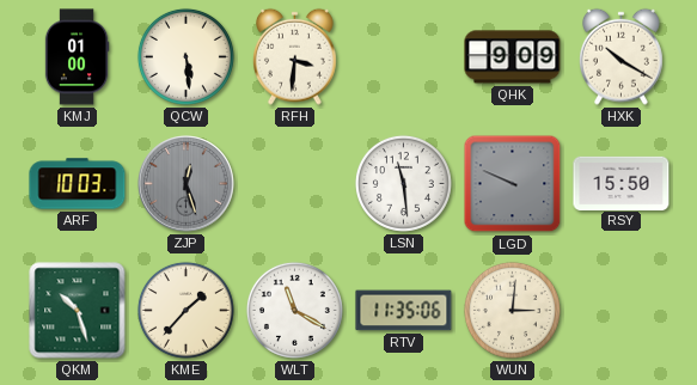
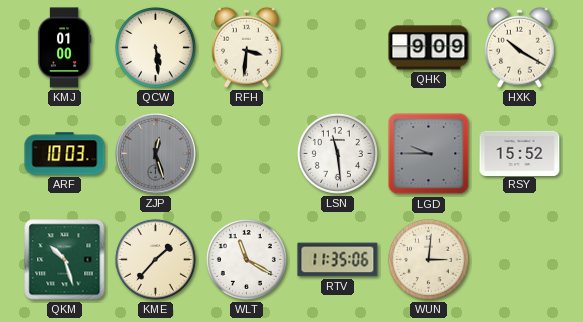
LGD: 9:49 -> 9:45
RSY: 15:50 -> 15:52
